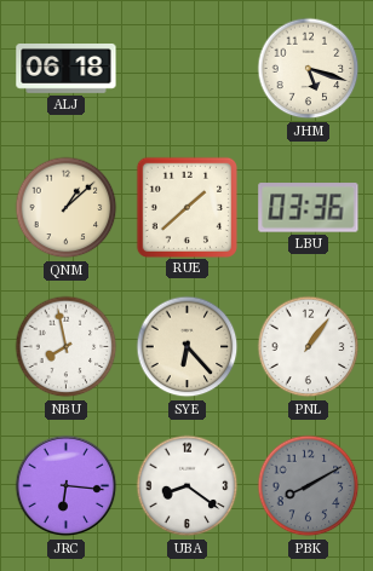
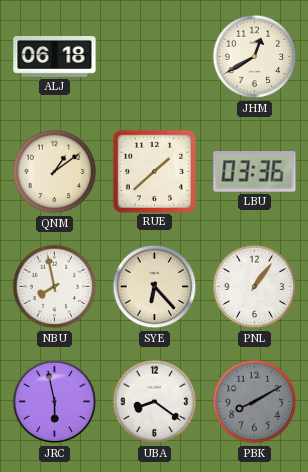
JHM: 5:18 -> 12:40
QNM: 1:08 -> 1:09
JRC: 6:16 -> 5:58
